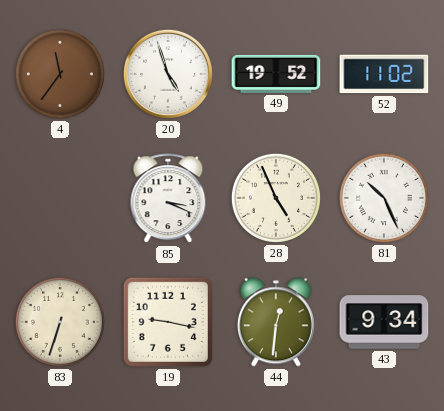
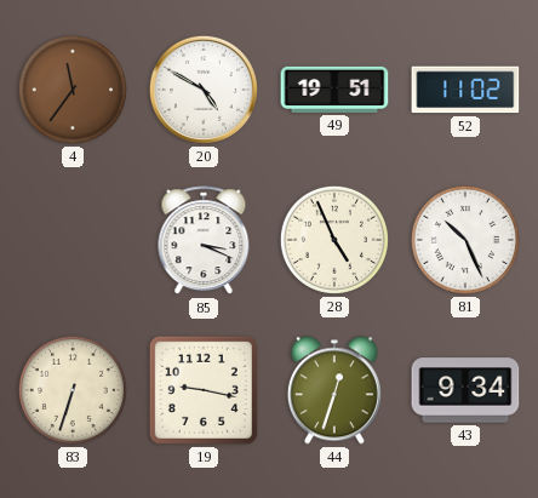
20: 4:57 -> 4:50
49: 19:52 -> 19:51
44: 12:31 -> 12:33
